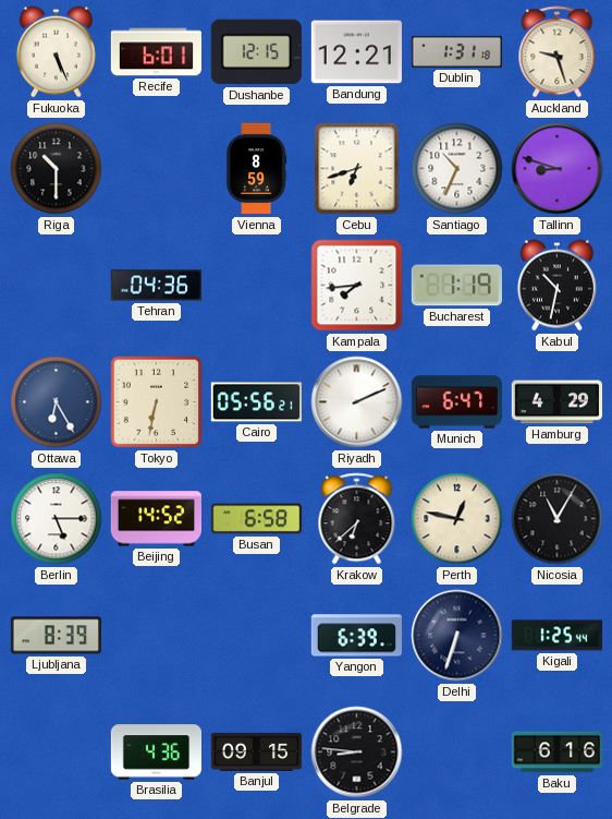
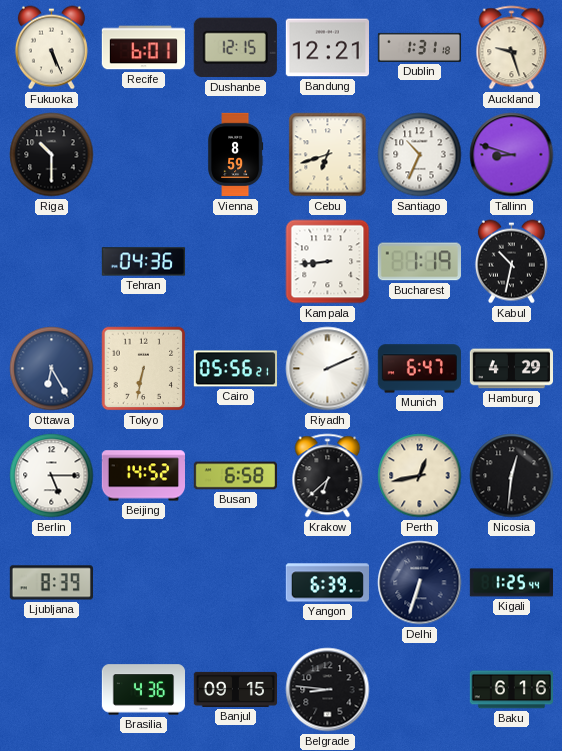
Kampala: 7:44 -> 8:44
Perth: 12:47 -> 12:43
Nicosia: 11:05 -> 12:31
